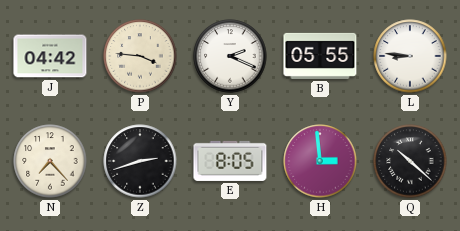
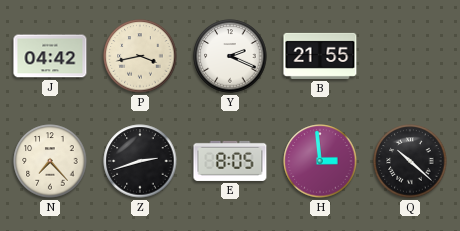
P: 3:46 -> 3:43
B: 05:55 -> 21:55
L: 8:46 -> none
